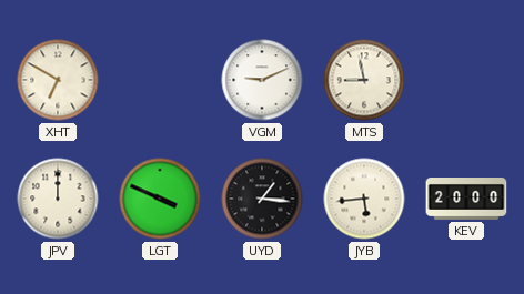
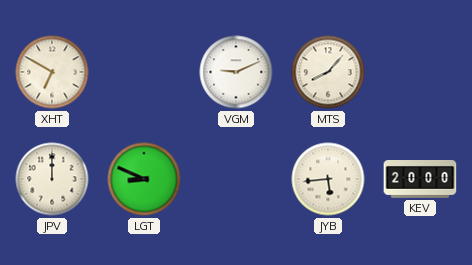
MTS: 8:58 -> 8:07
LGT: 3:49 -> 8:49
UYD: 1:16 -> none
